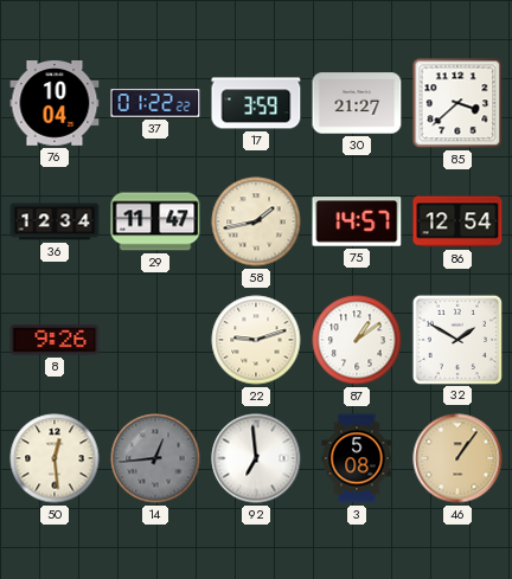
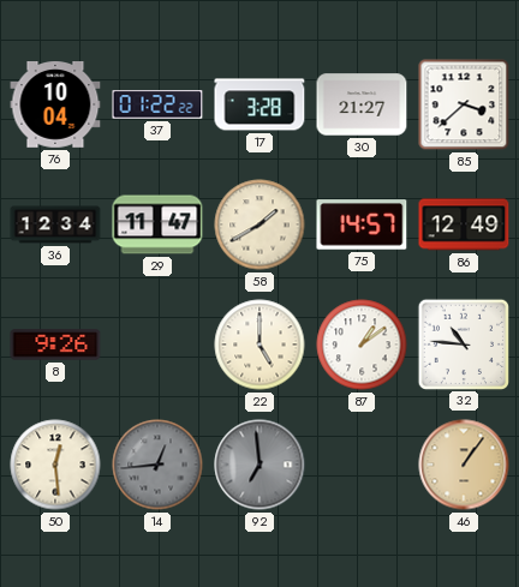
17: 3:59 -> 3:28
58: 1:43 -> 1:40
86: 12:54 -> 12:49
22: 9:12 -> 5:00
32: 1:50 -> 10:46
92 dial: white -> grey
3: 5:08 -> none
